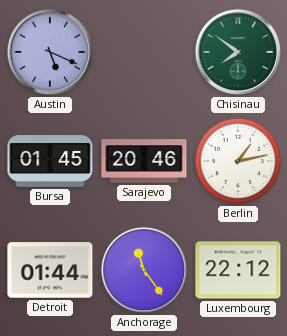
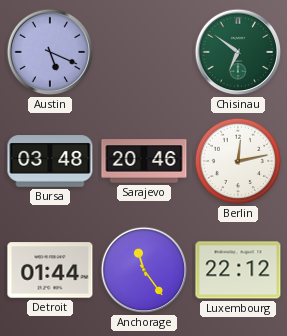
Chisinau: 7:51 -> 6:51
Bursa: 01:45 -> 03:48
Berlin: 1:13 -> 12:13
